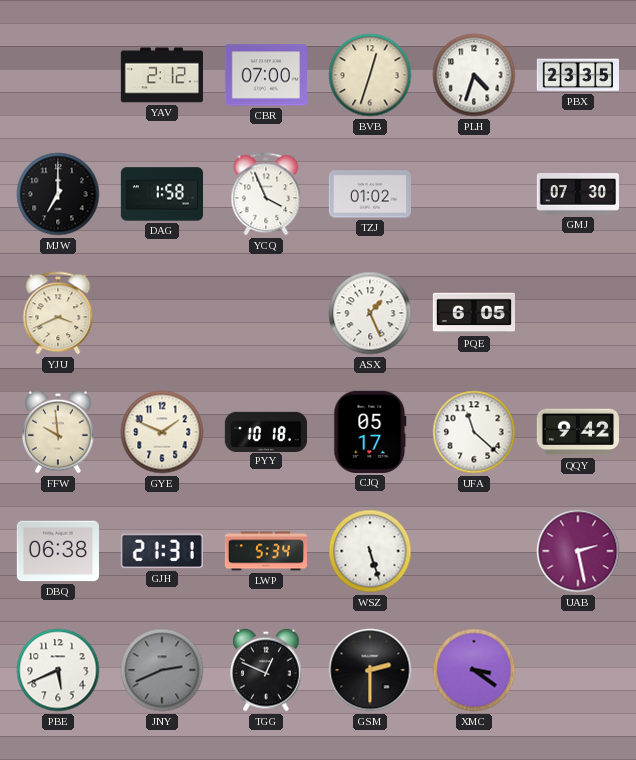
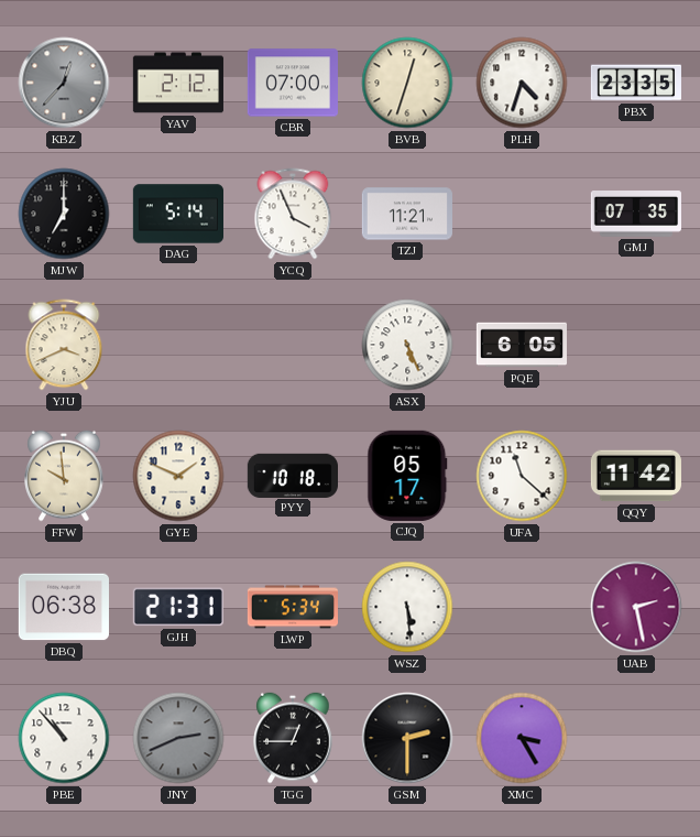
KBZ: none -> 12:37
DAG: 1:58 -> 5:14
TZJ: 01:02 -> 11:21
GMJ: 07:30 -> 07:35
ASX: 1:26 -> 5:26
QQY: 9:42 -> 11:42
WSZ: 5:27 -> 5:29
PBE: 5:41 -> 10:53
TGG: 12:49 -> 12:45
XMC: 3:21 -> 3:25
